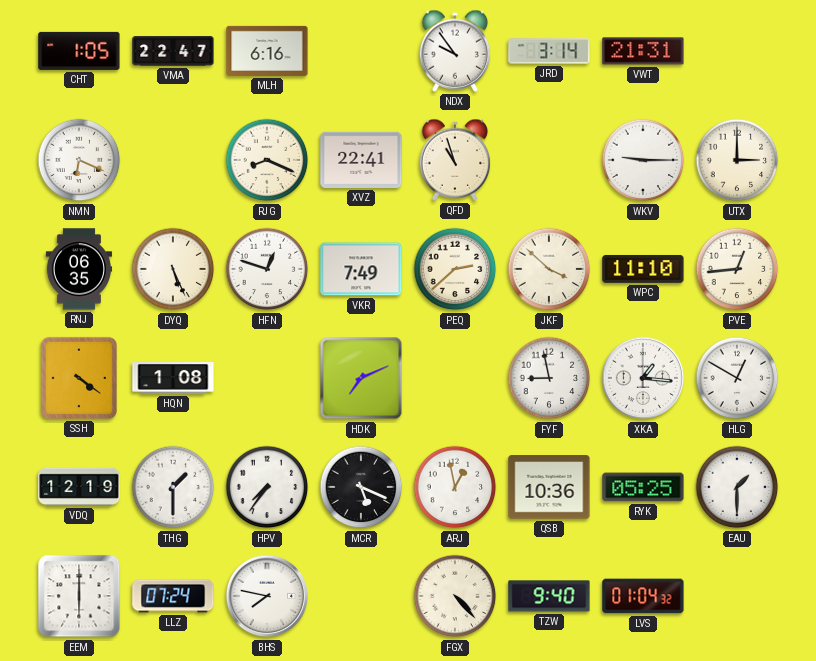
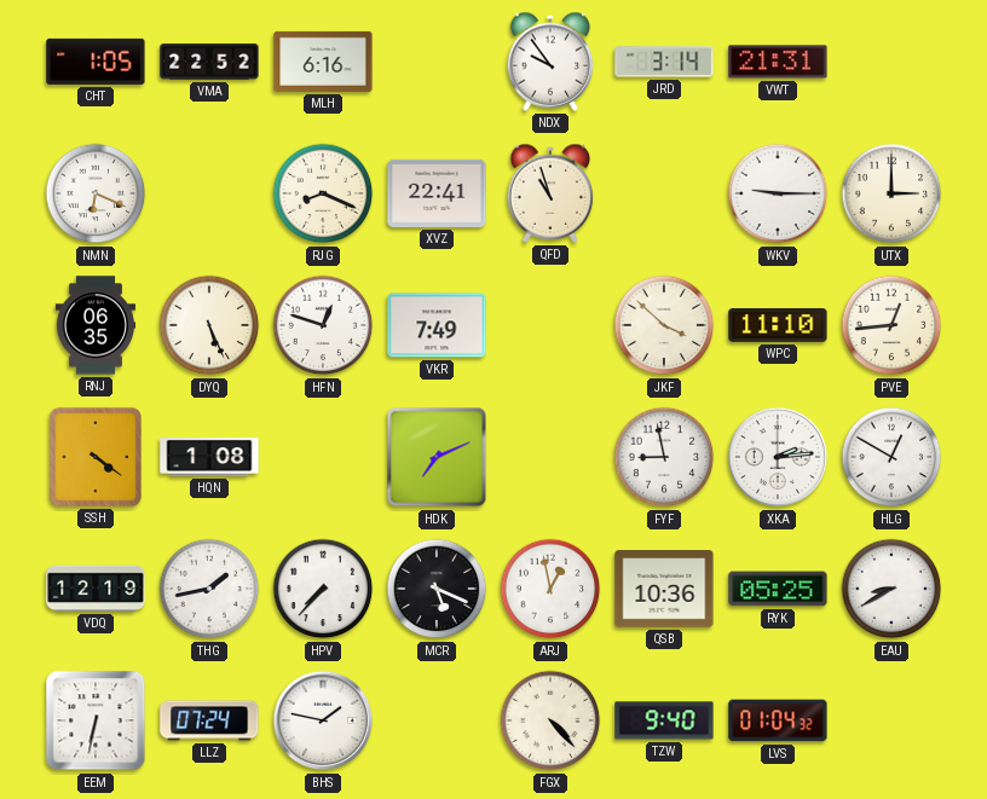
VMA: 22:47 -> 22:52
PEQ: 2:38 -> none
XKA: 1:16 -> 2:14
THG: 1:30 -> 1:43
HPV: 7:36 -> 7:37
EAU: 1:30 -> 8:40
EEM: 6:00 -> 6:32
BHS: 7:47 -> 1:47
